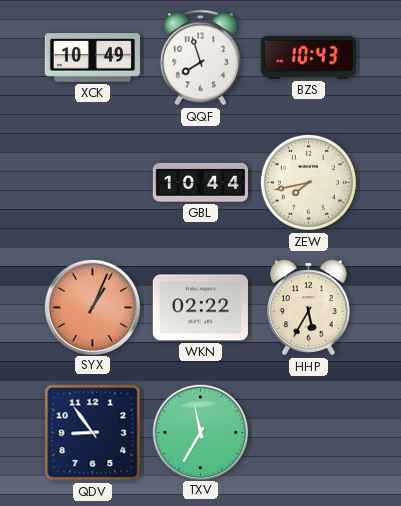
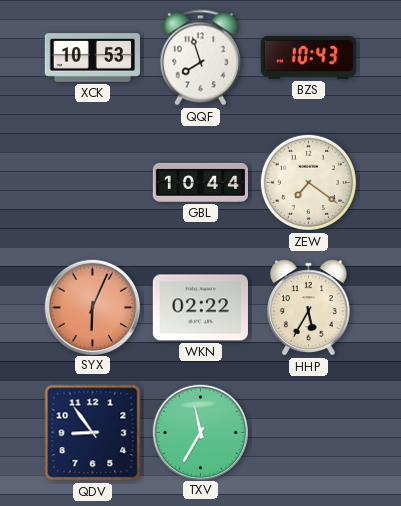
XCK: 10:49 -> 10:53
ZEW: 7:43 -> 7:21
SYX: 1:04 -> 6:04
